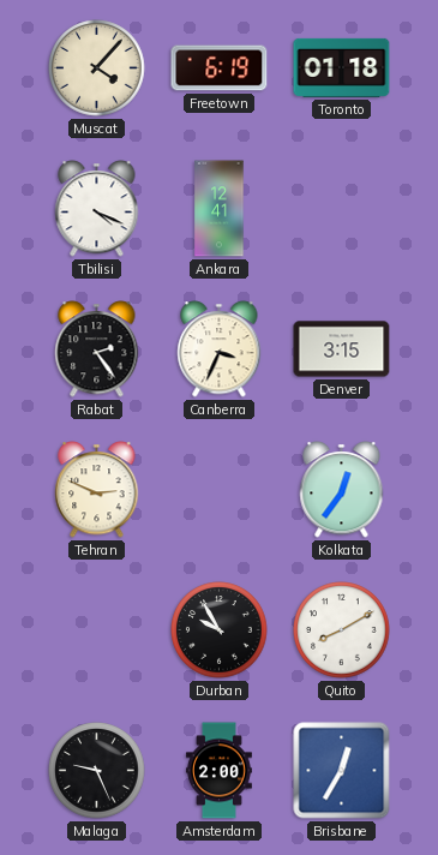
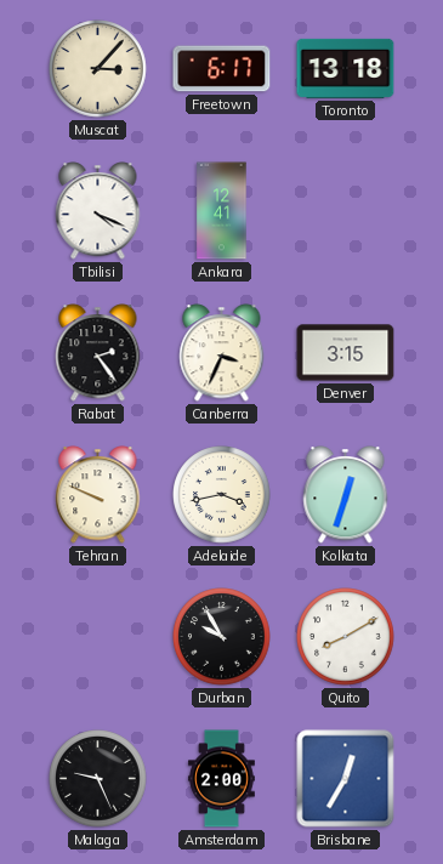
Muscat: 4:07 -> 3:07
Freetown: 6:19 -> 6:17
Toronto: 01:18 -> 13:18
Tehran: 2:49 -> 9:49
Adelaide: none -> 3:43
Kolkata: 12:36 -> 12:33
